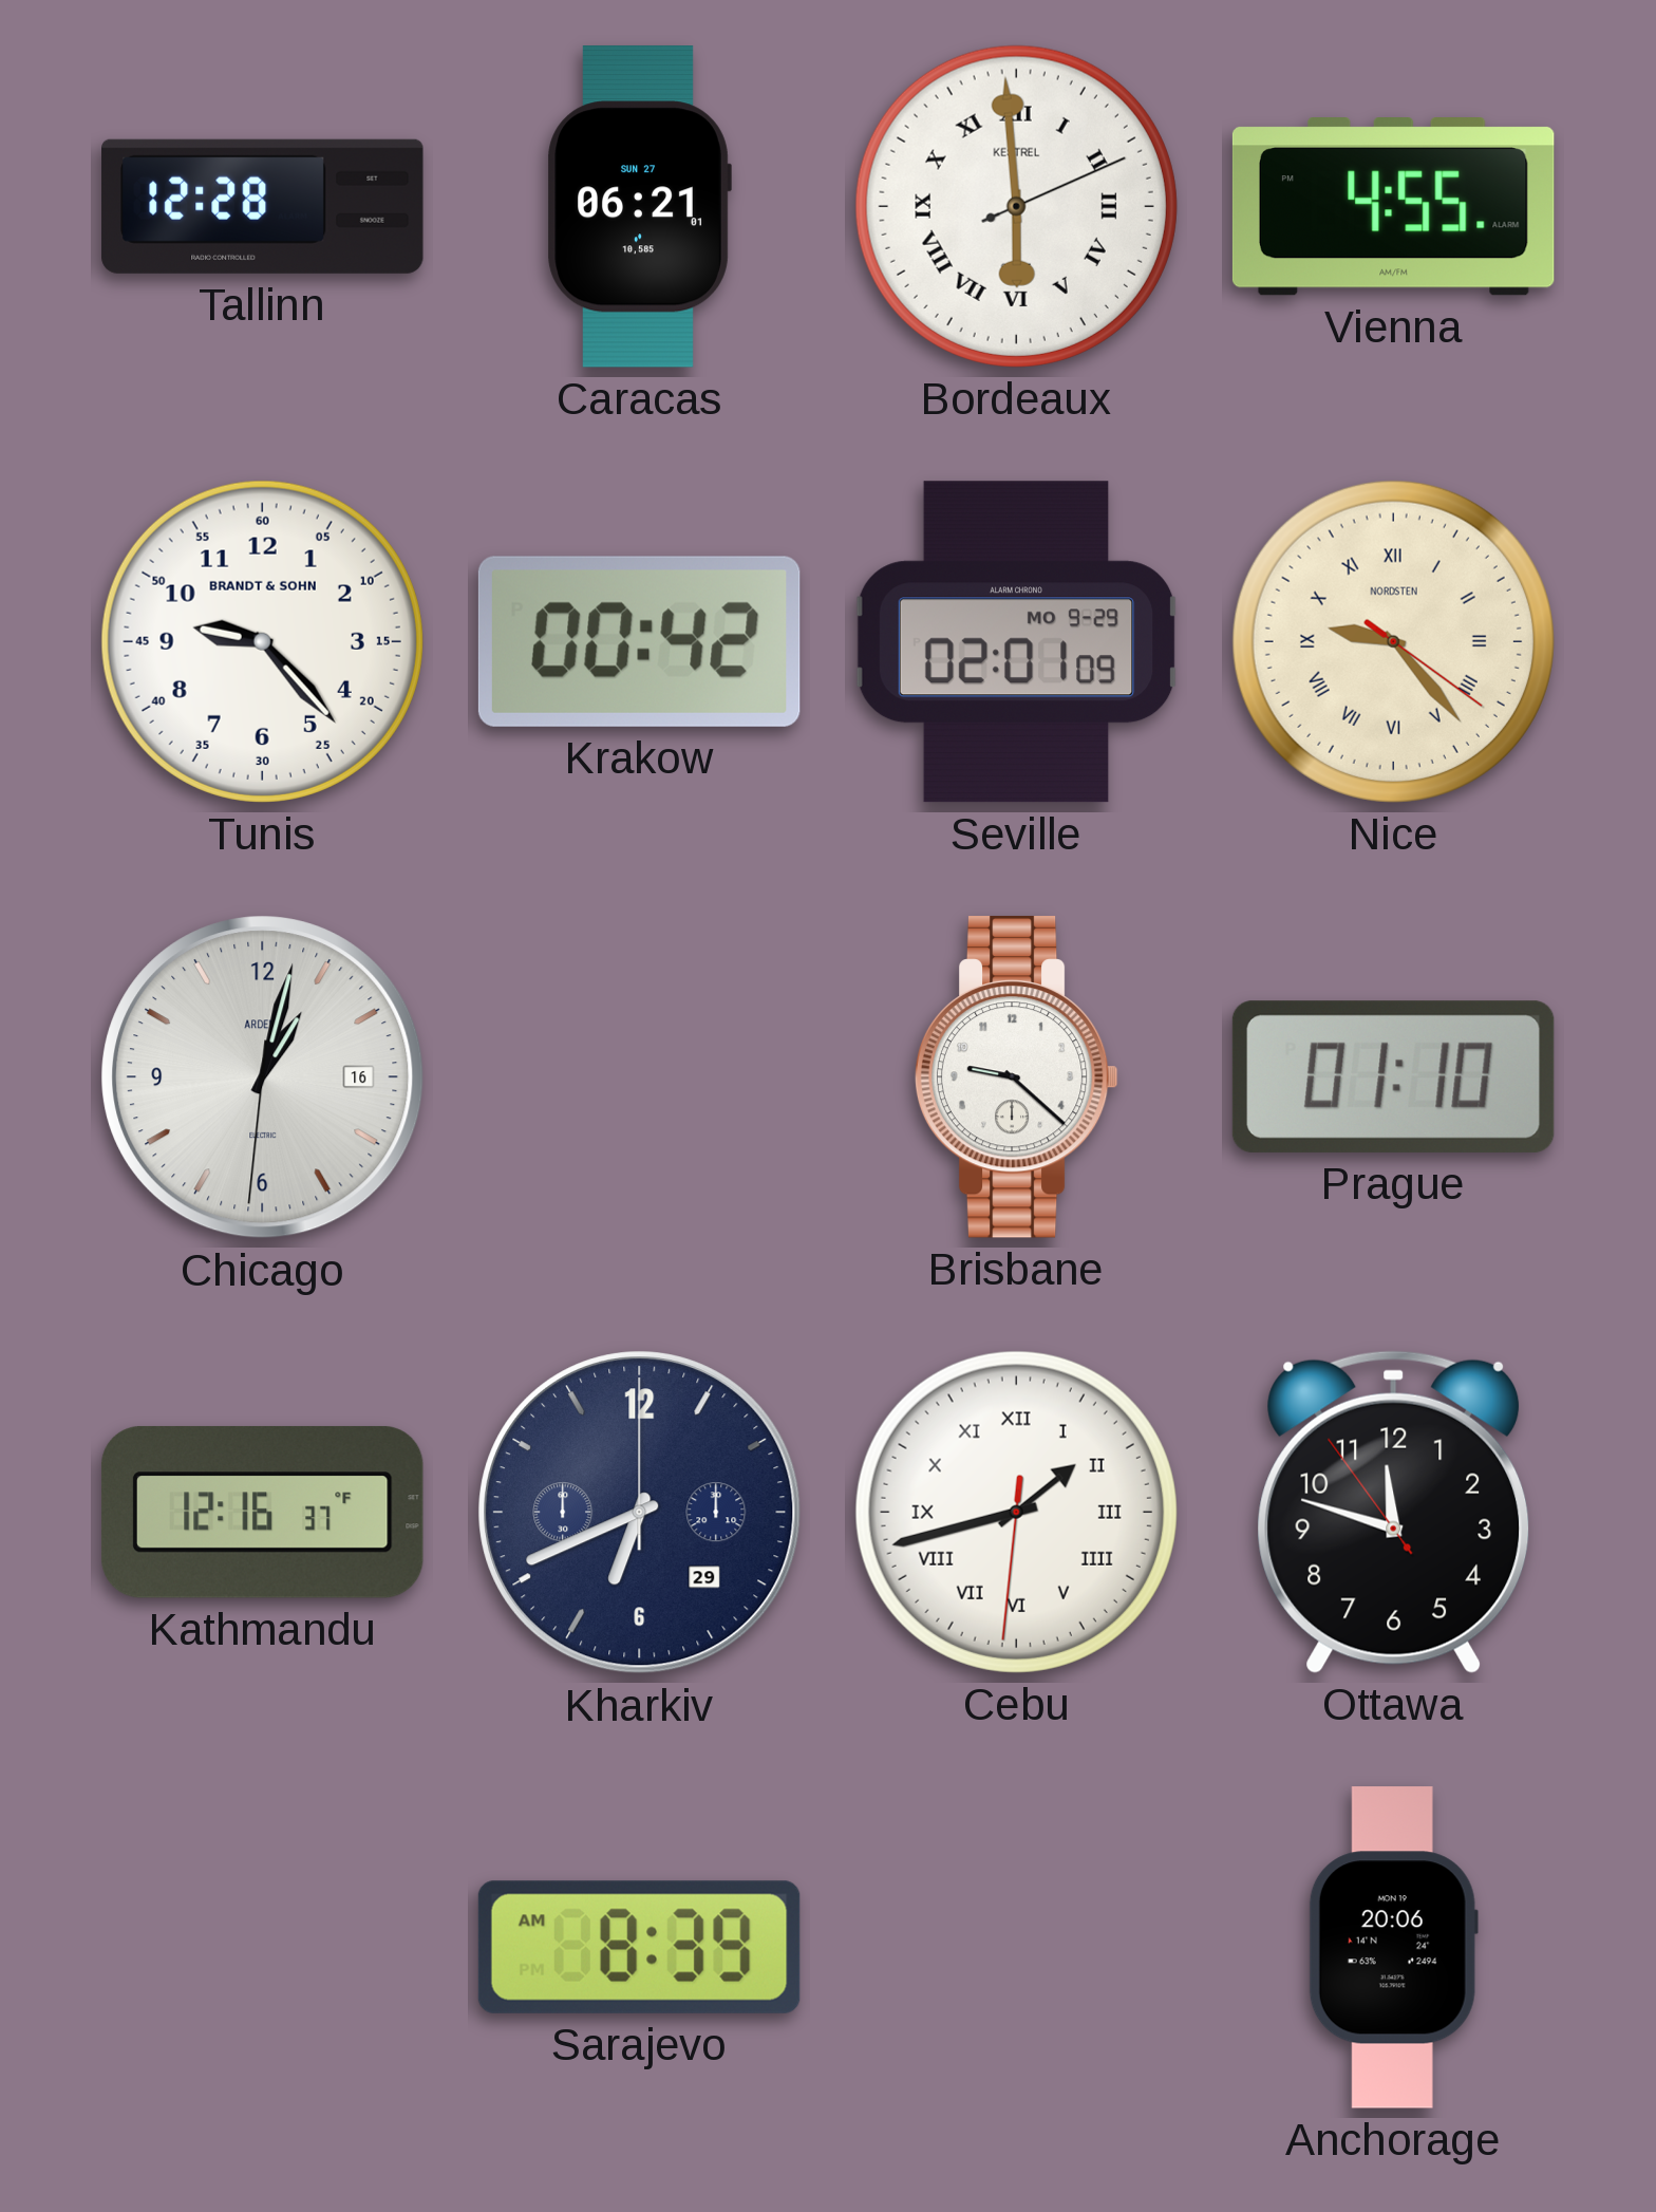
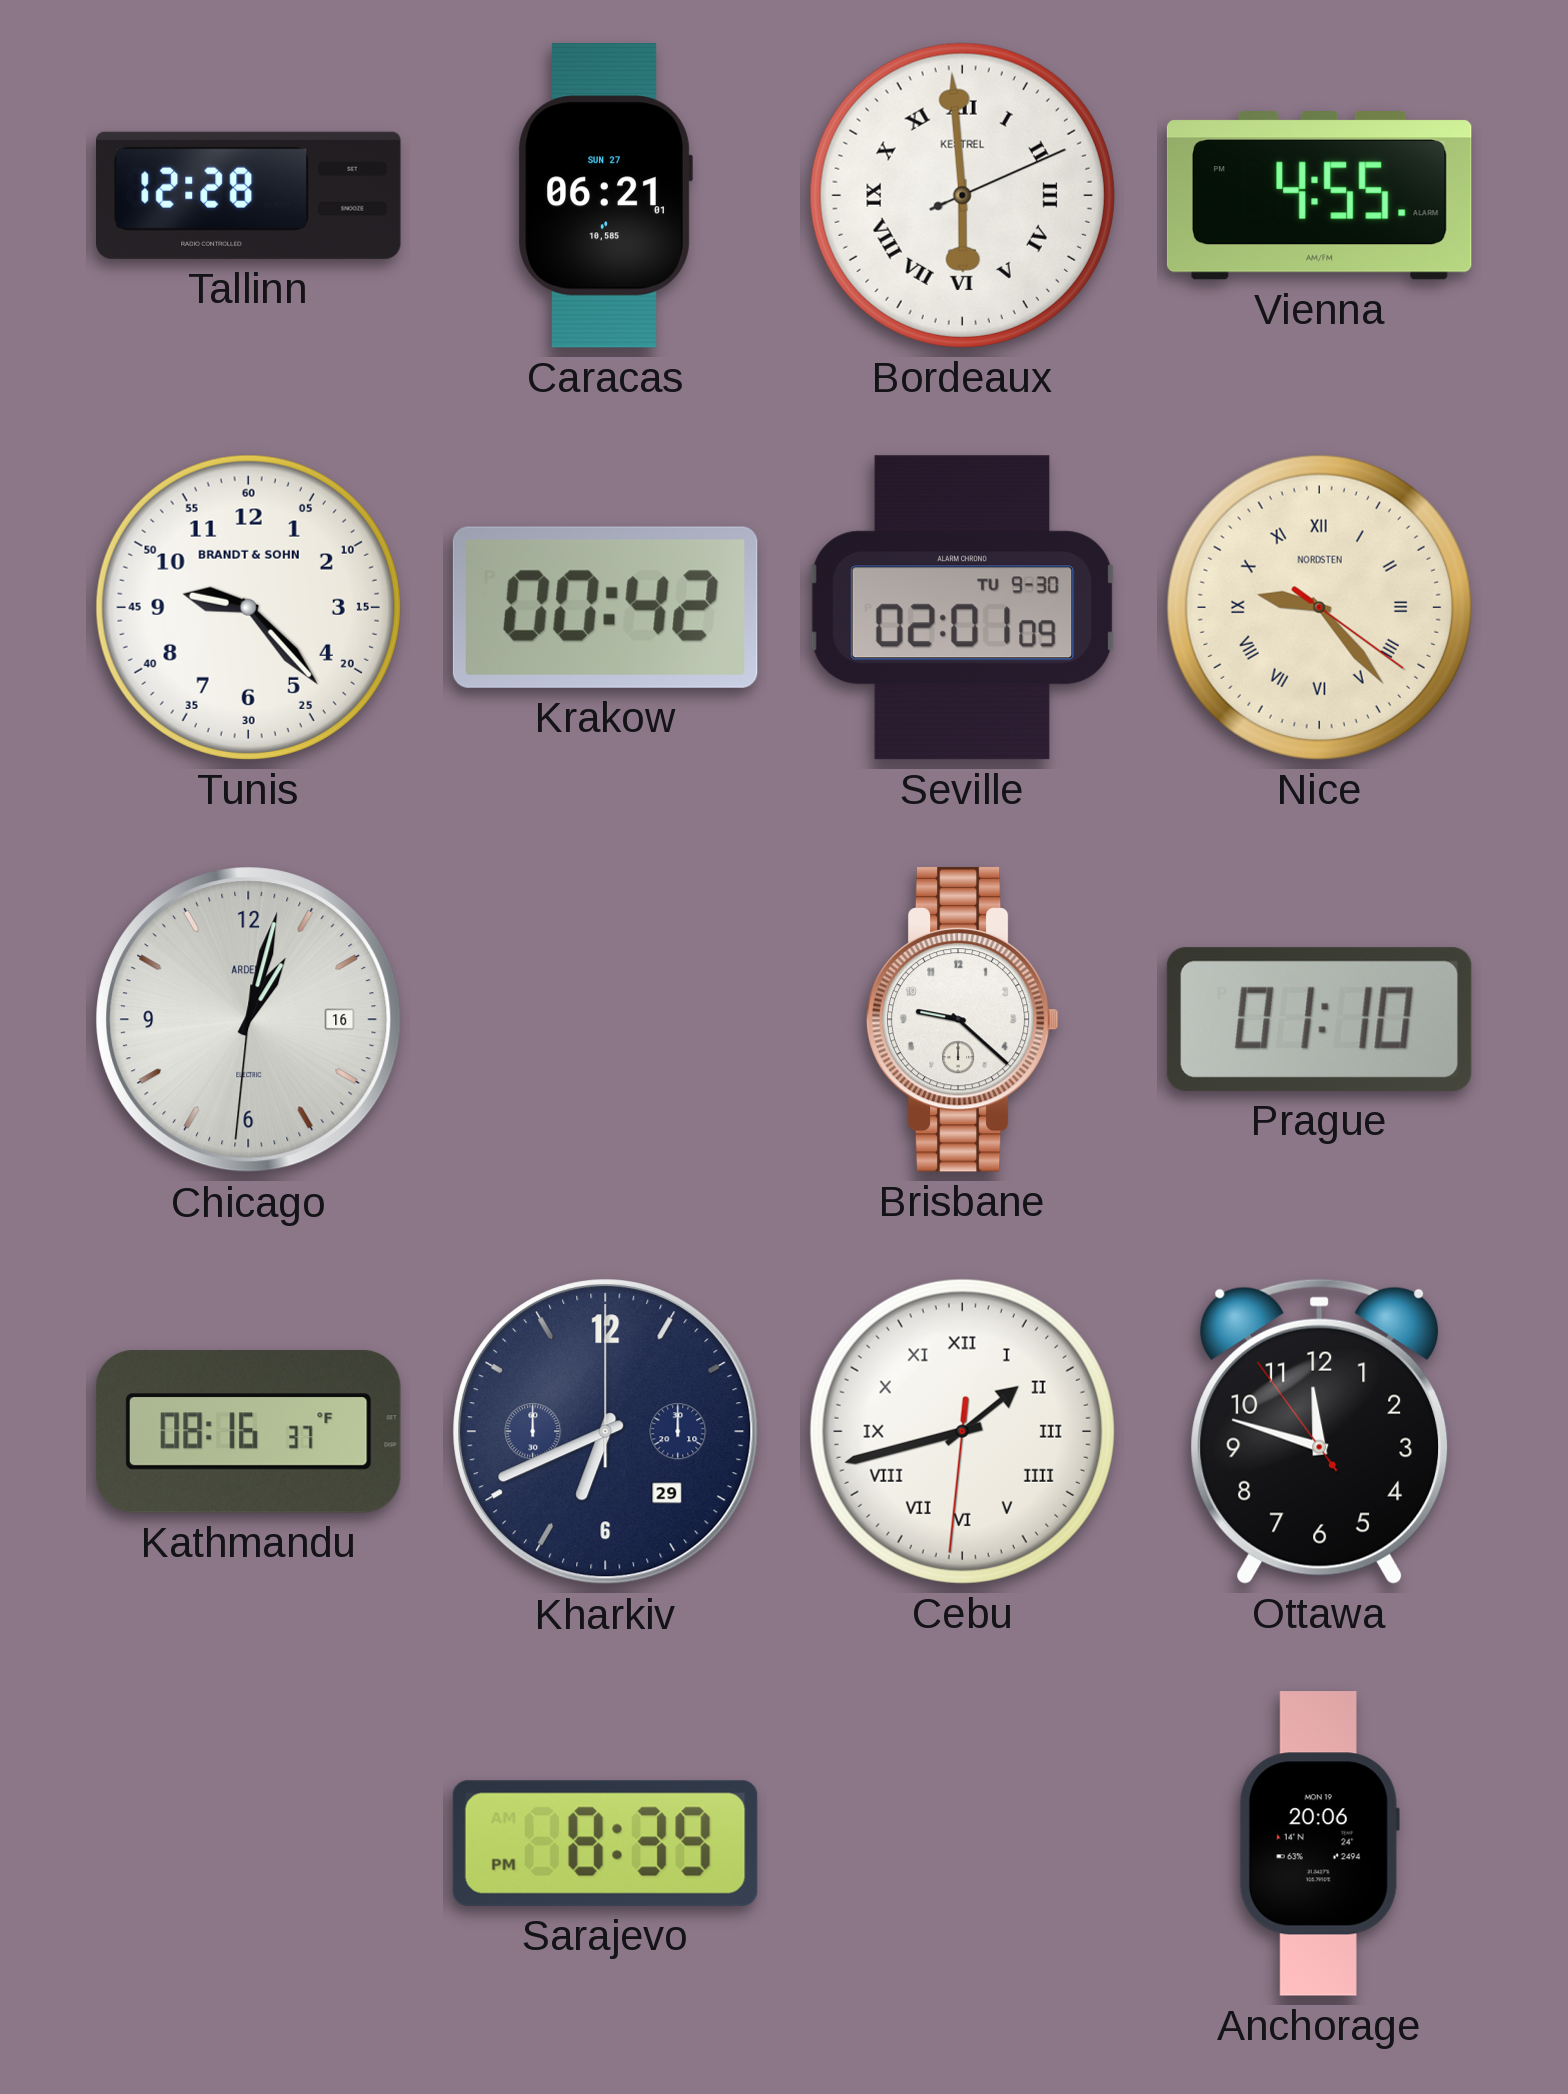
Seville date: MO 9-29 -> TU 9-30
Kathmandu: 12:16 -> 08:16
Sarajevo: 8:39 AM -> 8:39 PM
